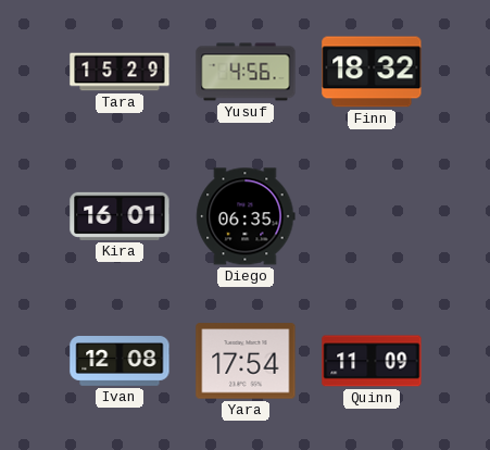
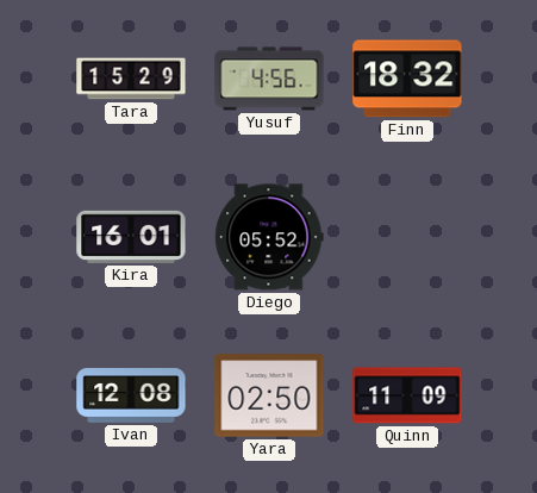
Diego: 06:35 -> 05:52
Yara: 17:54 -> 02:50
